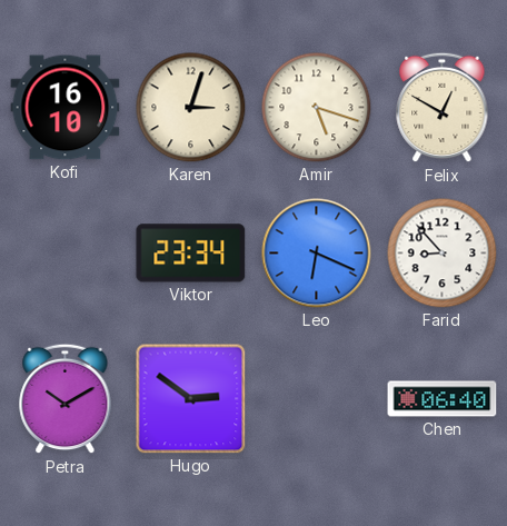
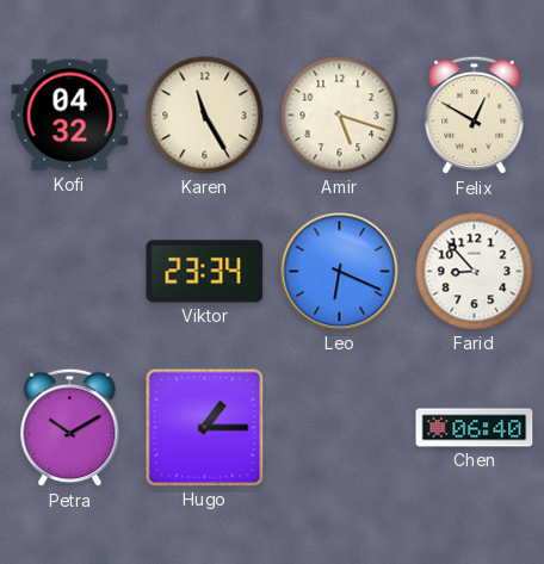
Kofi: 16:10 -> 04:32
Karen: 3:03 -> 11:25
Hugo: 2:51 -> 1:15
